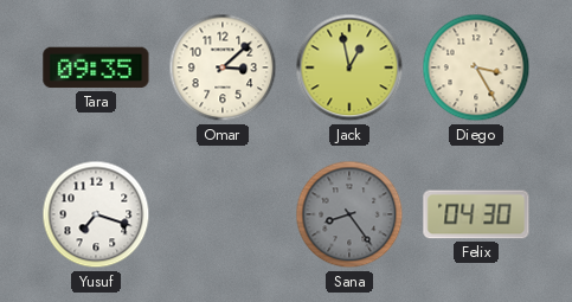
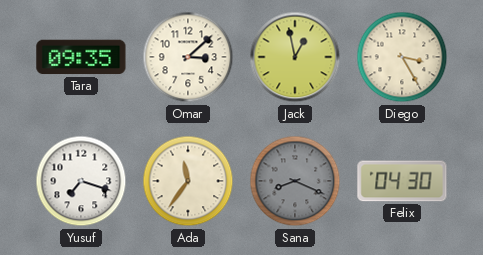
Ada: none -> 11:36
Sana: 8:24 -> 8:19
